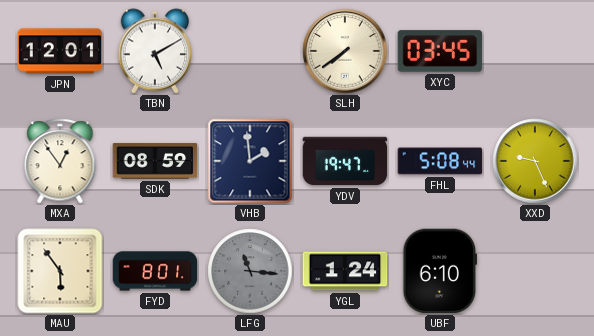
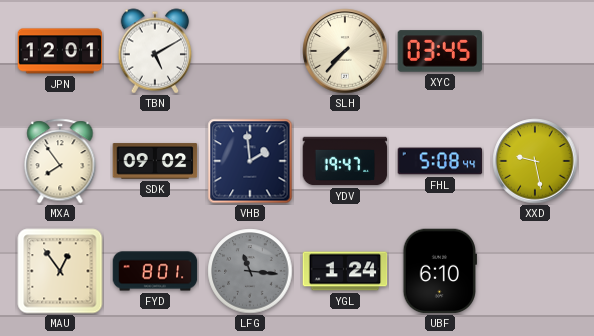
SLH: 7:39 -> 7:37
MXA: 12:54 -> 7:54
SDK: 08:59 -> 09:02
XXD: 9:26 -> 9:28
MAU: 5:54 -> 12:54
